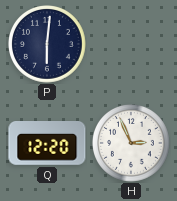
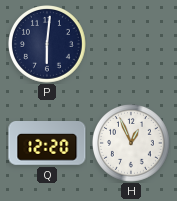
H: 2:56 -> 12:56
